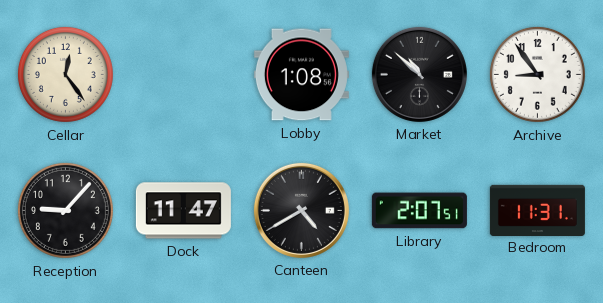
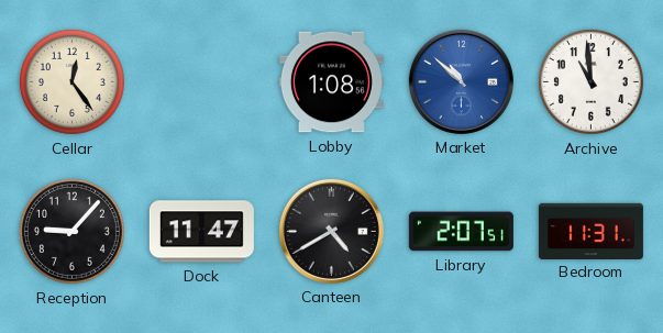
Market dial: black -> blue
Archive: 8:54 -> 10:59
